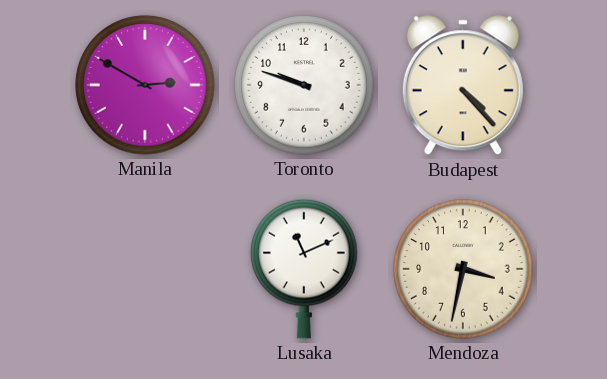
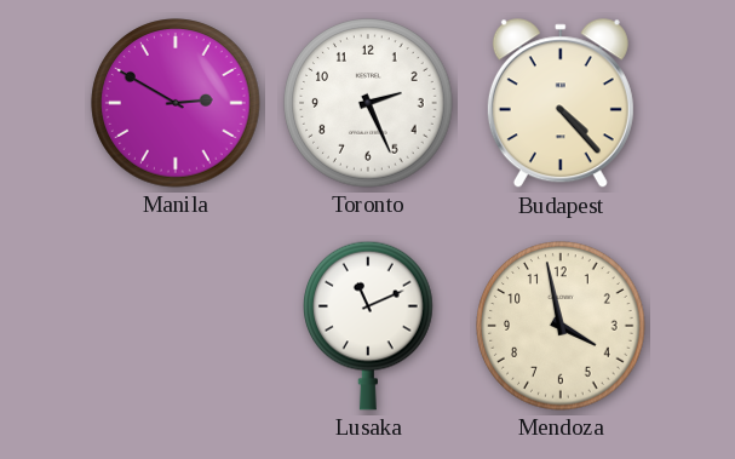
Toronto: 9:48 -> 2:26
Mendoza: 3:32 -> 3:58
